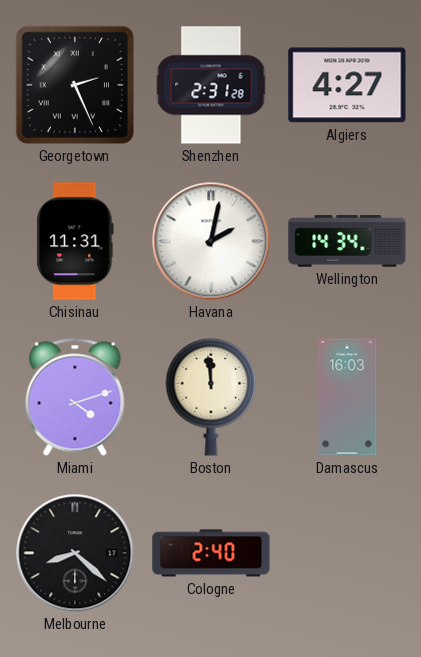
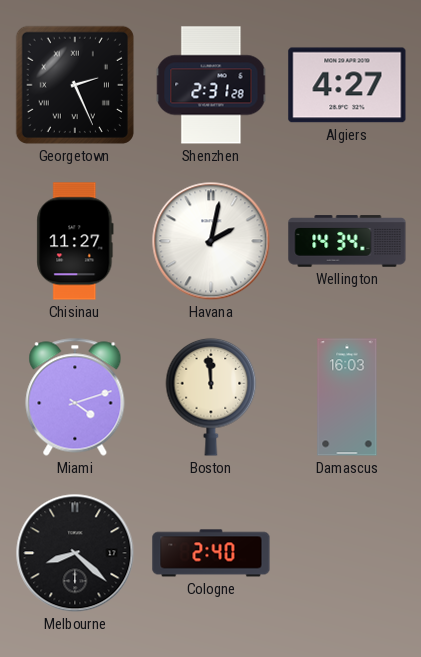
Chisinau: 11:31 -> 11:27
